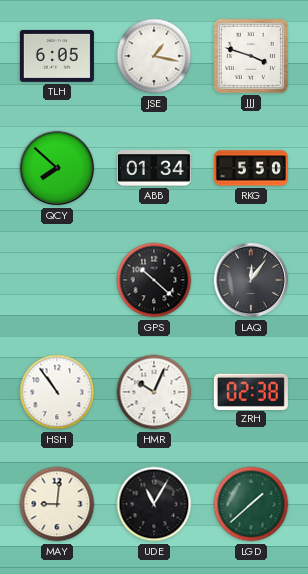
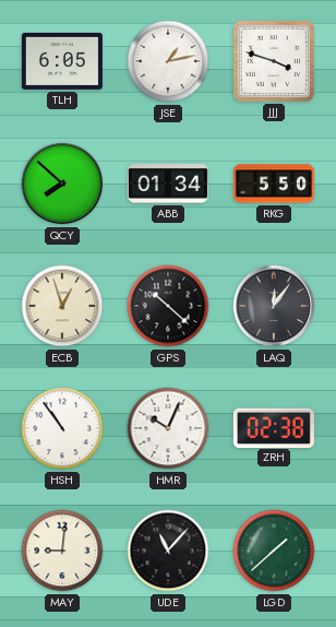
JSE: 1:17 -> 1:13
ECB: none -> 12:57
UDE: 11:05 -> 11:07
